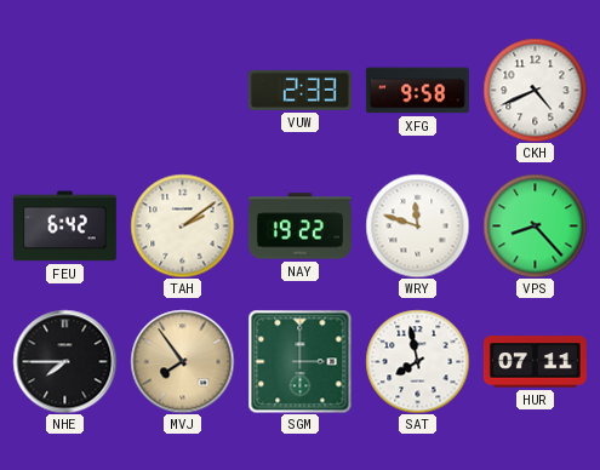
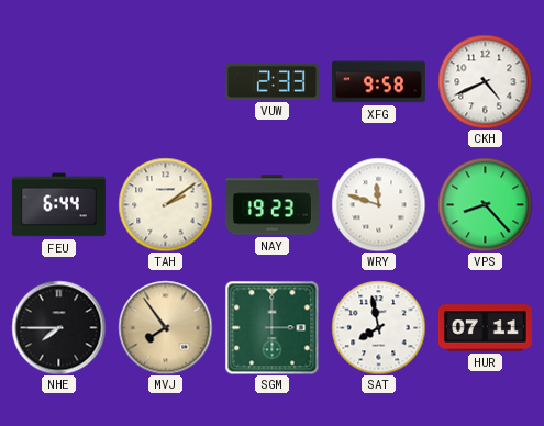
FEU: 6:42 -> 6:44
NAY: 19:22 -> 19:23
